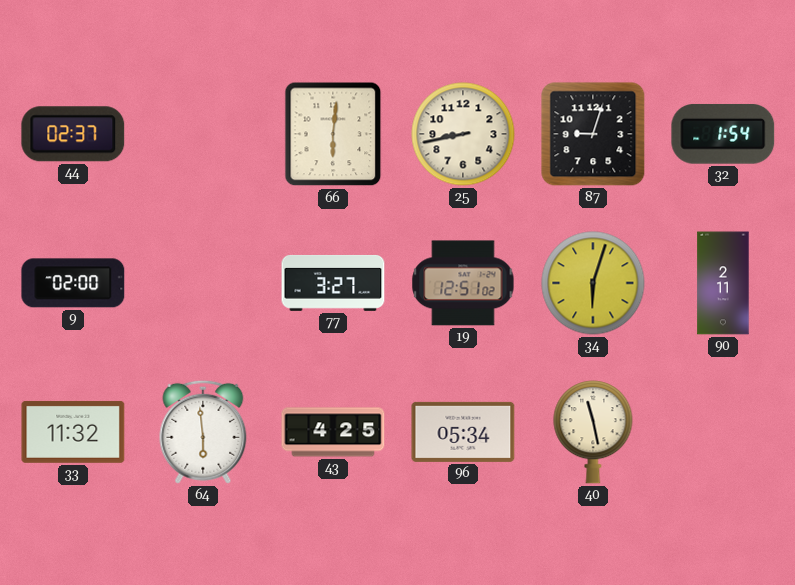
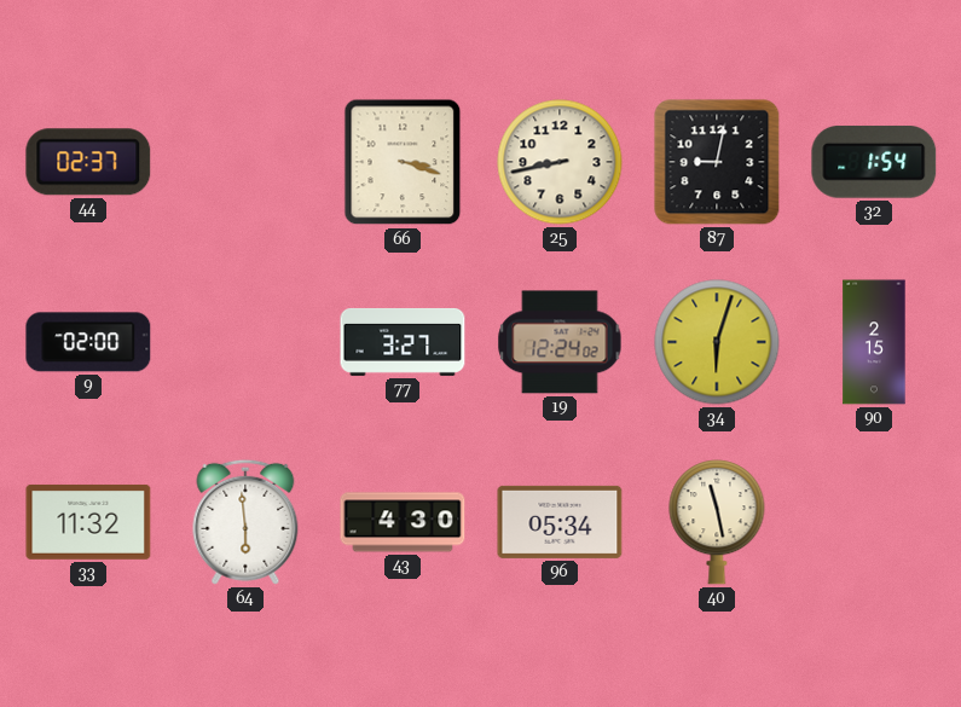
66: 6:01 -> 3:18
87: 9:03 -> 9:02
19: 12:51 -> 12:24
90: 2:11 -> 2:15
43: 4:25 -> 4:30
